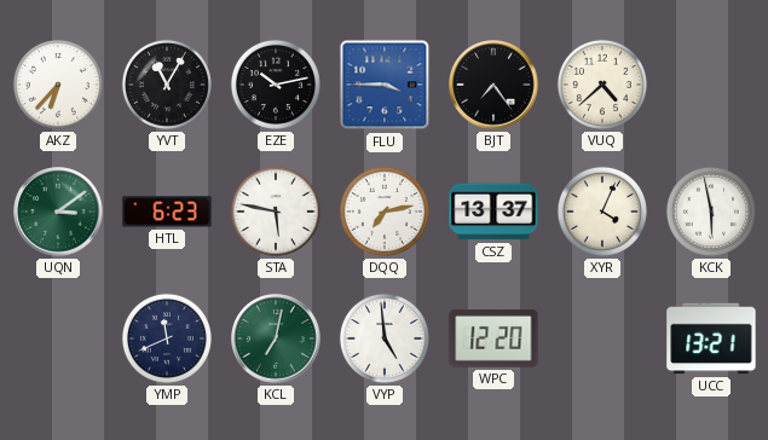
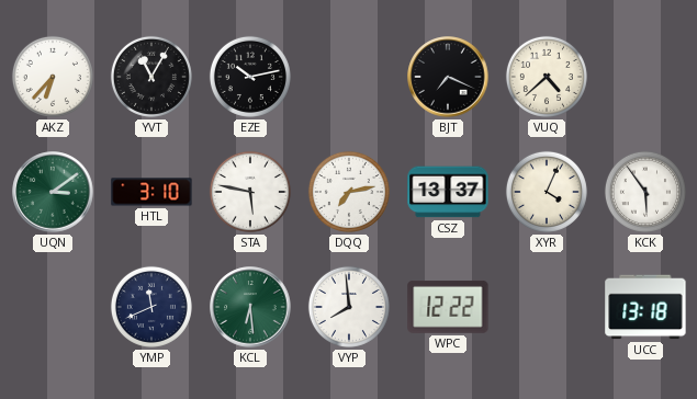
FLU: 3:45 -> none
BJT: 7:24 -> 7:19
HTL: 6:23 -> 3:10
KCK: 5:58 -> 5:54
KCL: 7:02 -> 6:29
VYP: 4:59 -> 7:59
WPC: 12:20 -> 12:22
UCC: 13:21 -> 13:18
